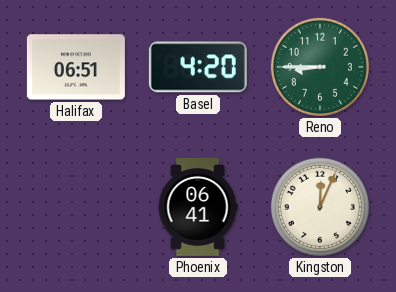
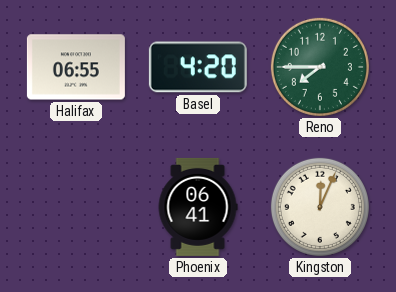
Halifax: 06:51 -> 06:55
Reno: 8:45 -> 7:45
